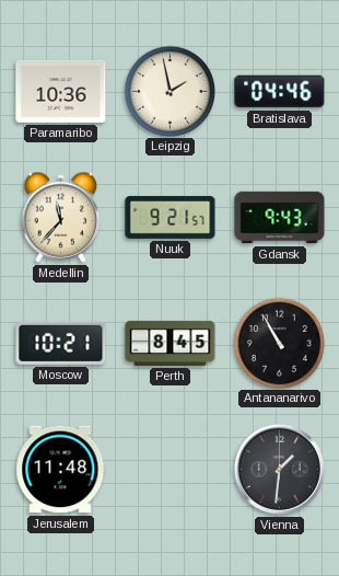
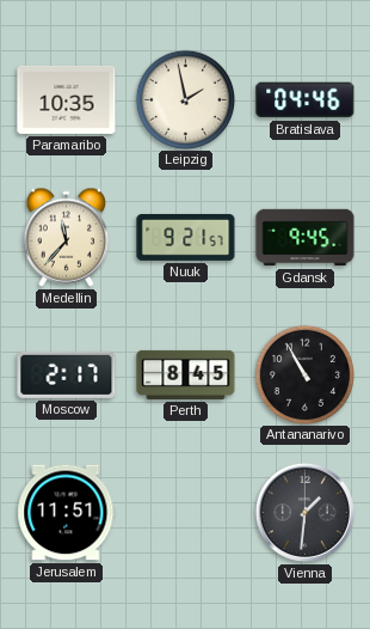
Paramaribo: 10:36 -> 10:35
Gdansk: 9:43 -> 9:45
Moscow: 10:21 -> 2:17
Jerusalem: 11:48 -> 11:51
